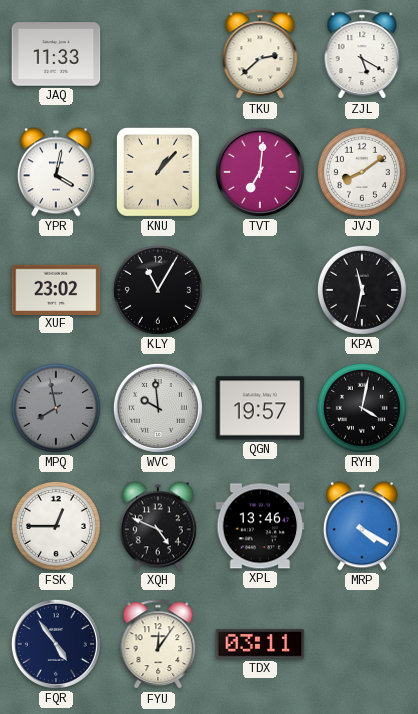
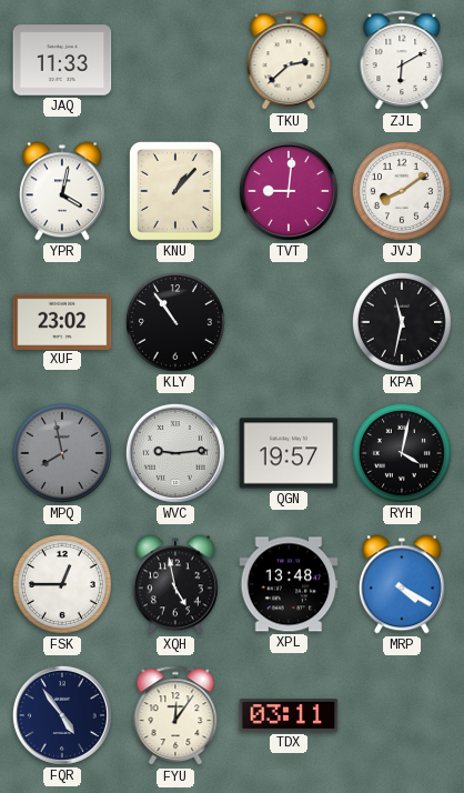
ZJL: 5:20 -> 6:10
TVT: 7:01 -> 9:01
KLY: 11:05 -> 10:54
WVC: 9:59 -> 9:14
XQH: 4:49 -> 4:58
XPL: 13:46 -> 13:48
